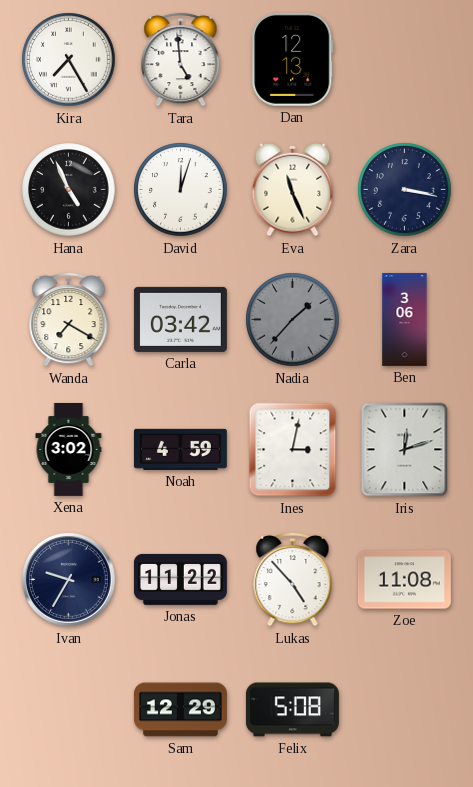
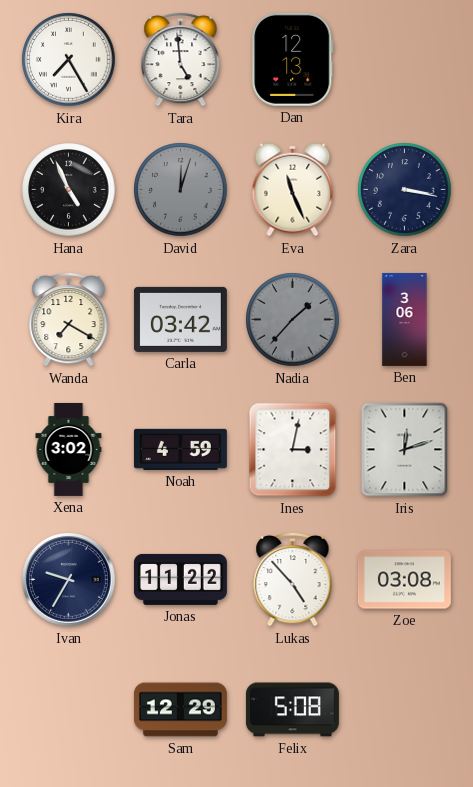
David dial: white -> grey
Zoe: 11:08 -> 03:08
